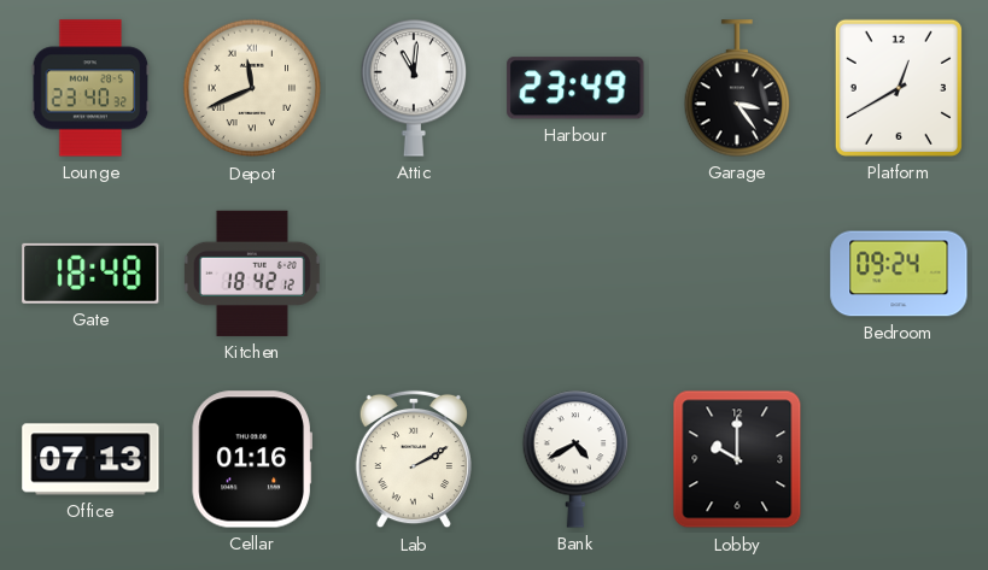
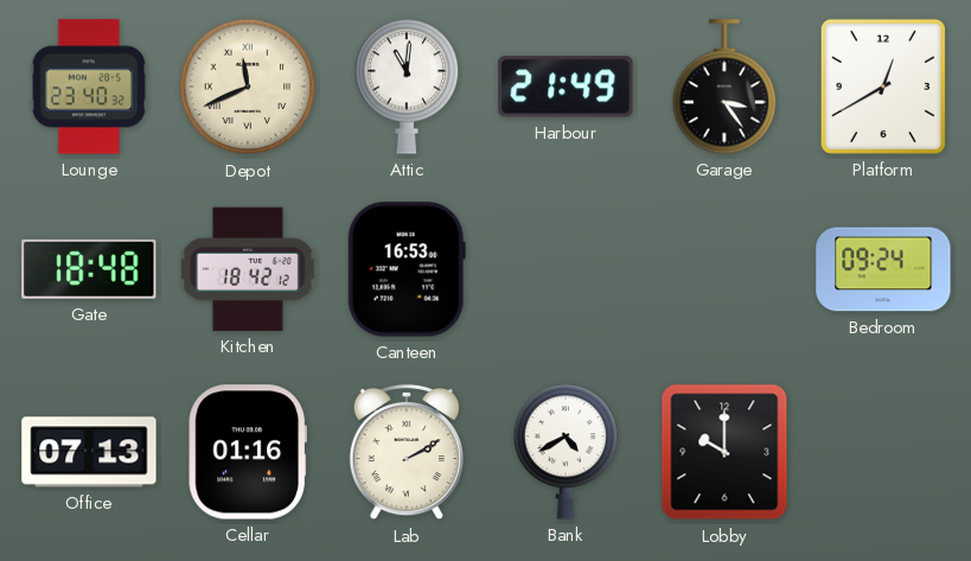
Harbour: 23:49 -> 21:49
Canteen: none -> 16:53
